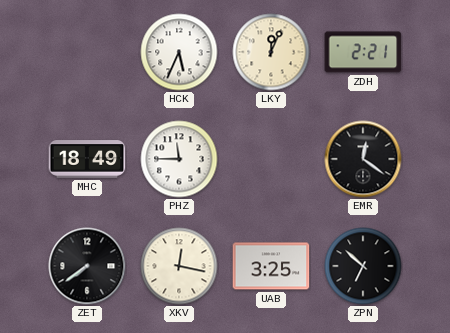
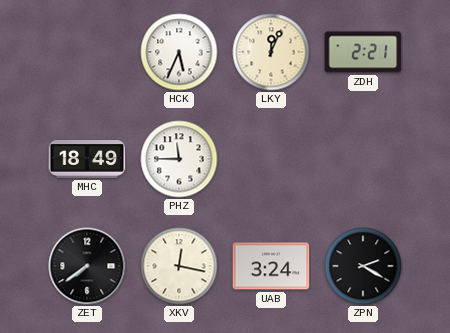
EMR: 12:21 -> none
UAB: 3:25 -> 3:24
ZPN: 6:52 -> 2:20
